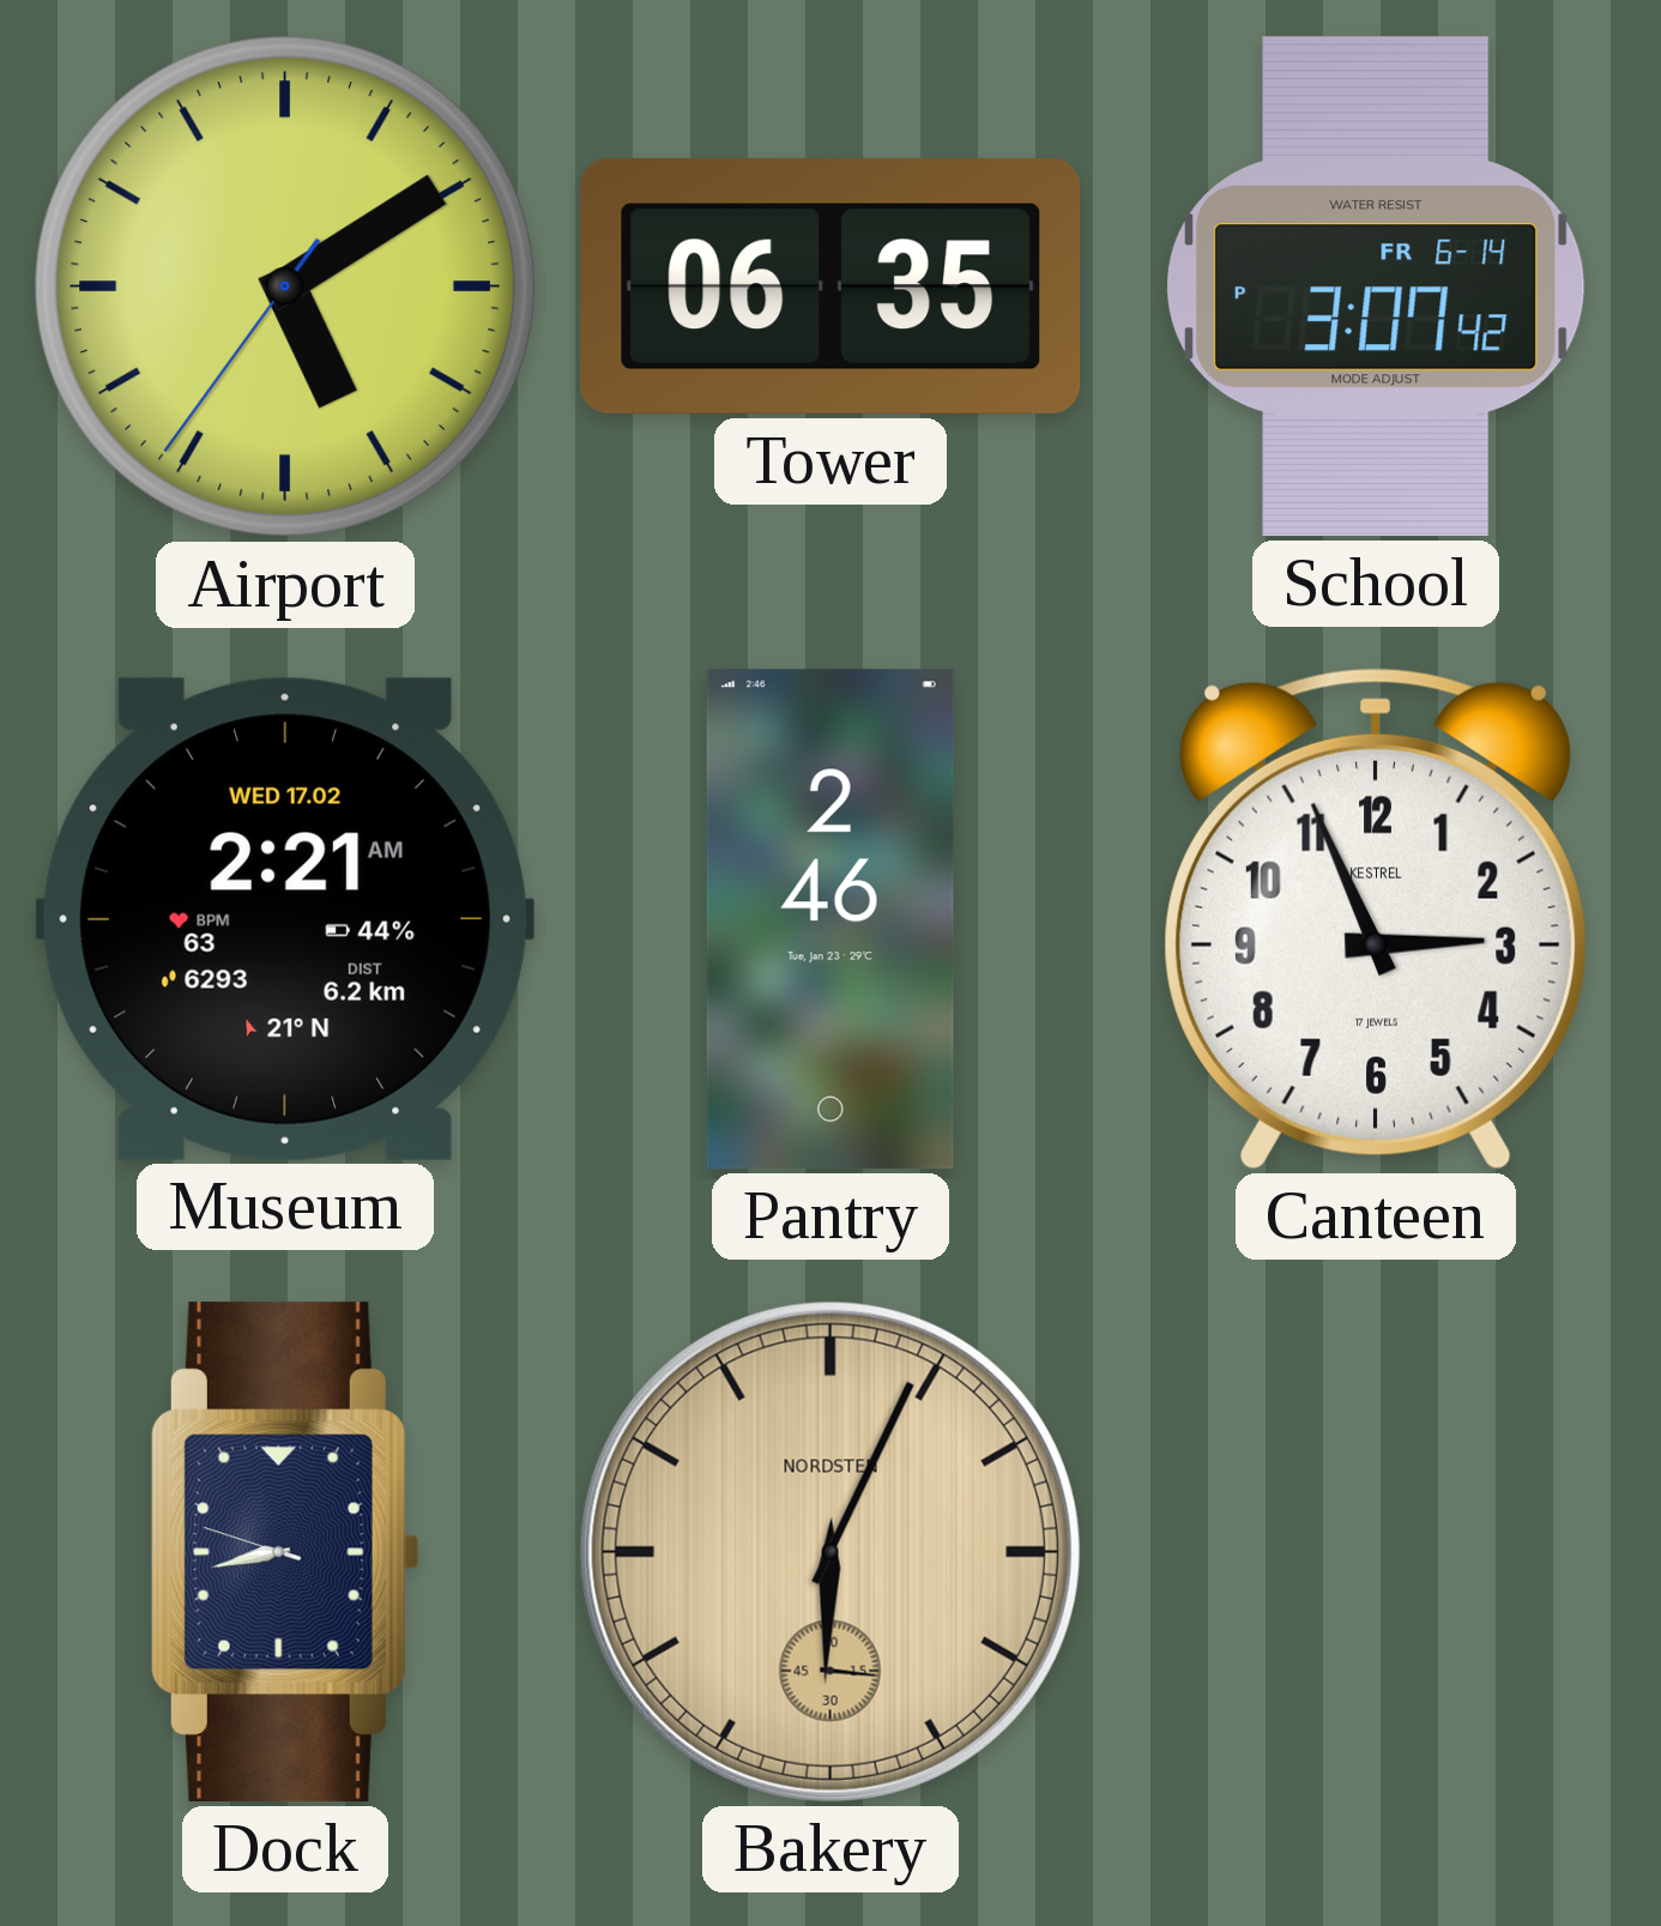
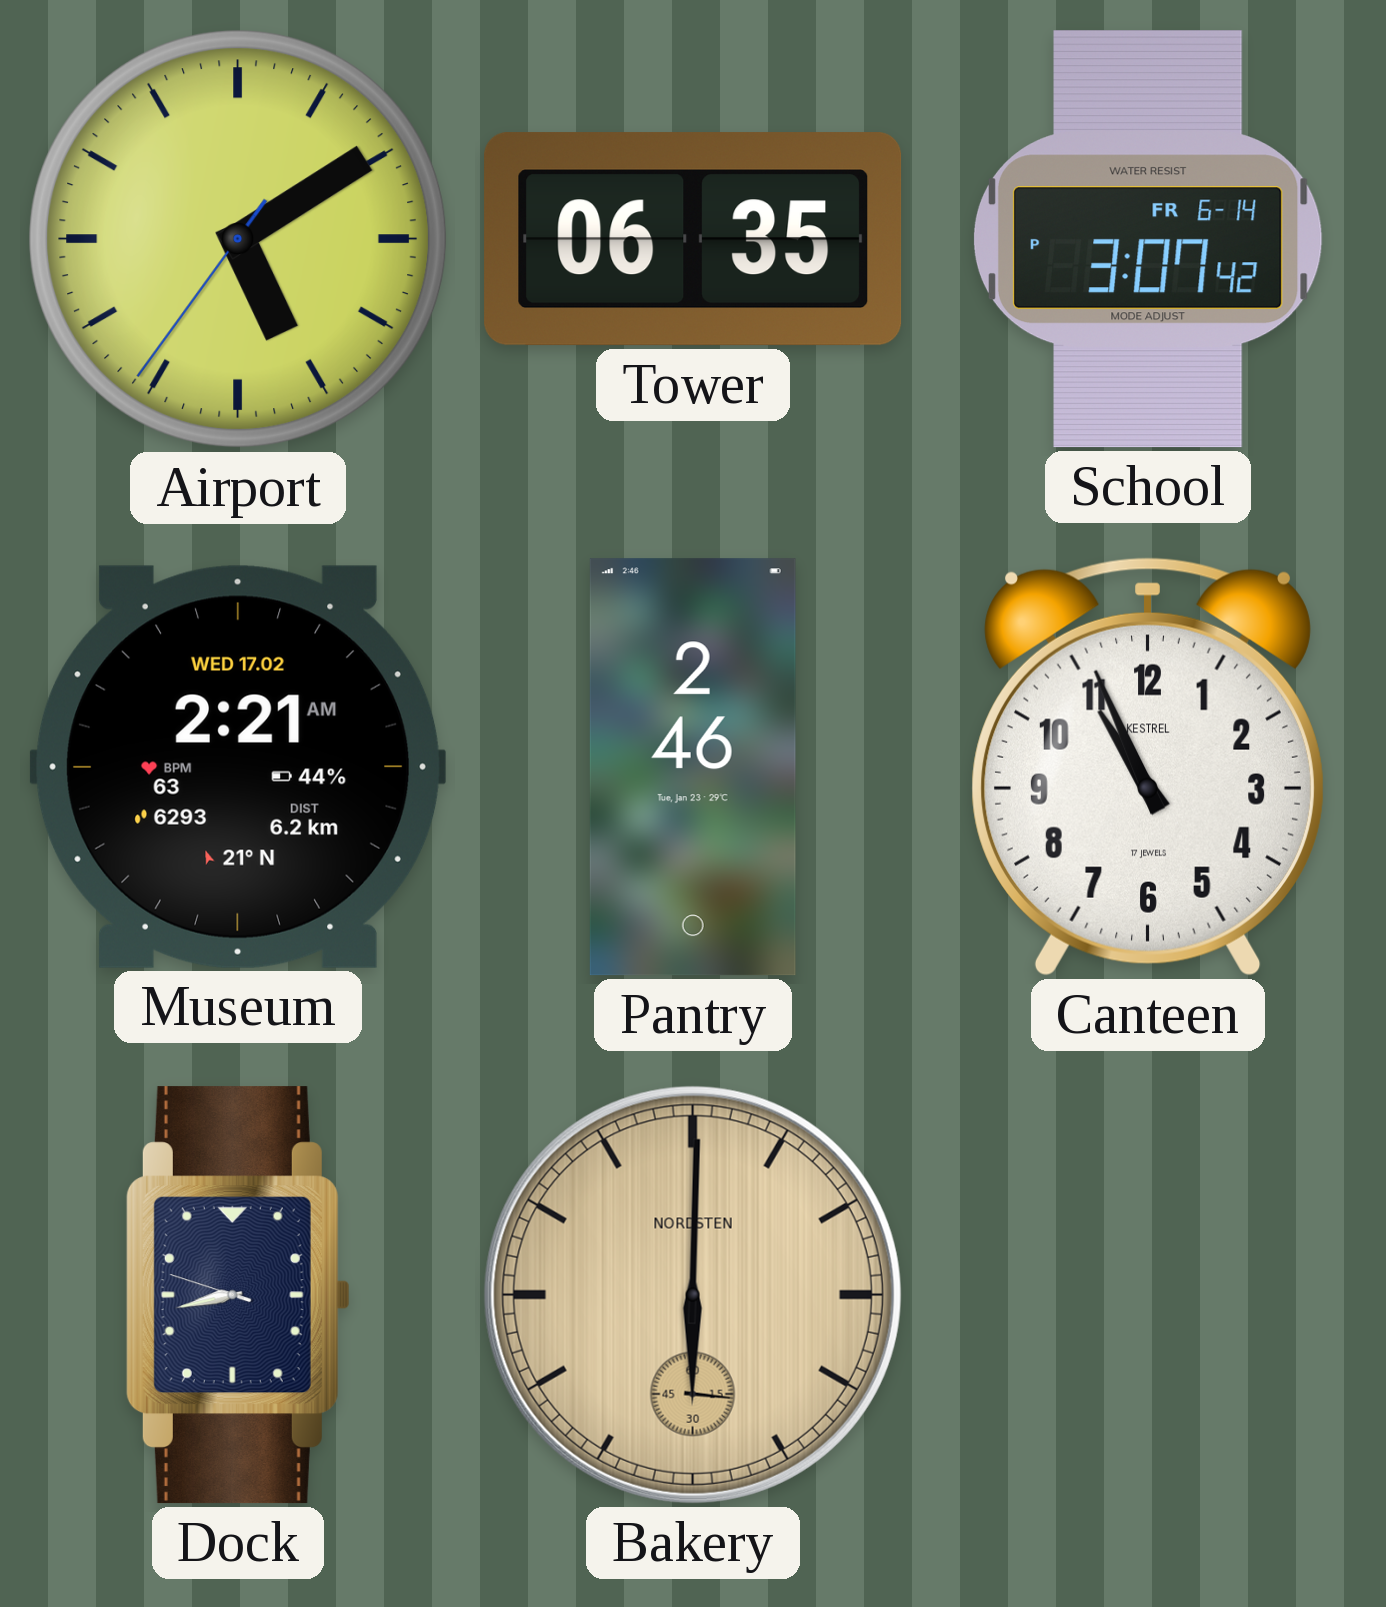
Canteen: 2:56 -> 10:56
Bakery: 6:04 -> 6:00
